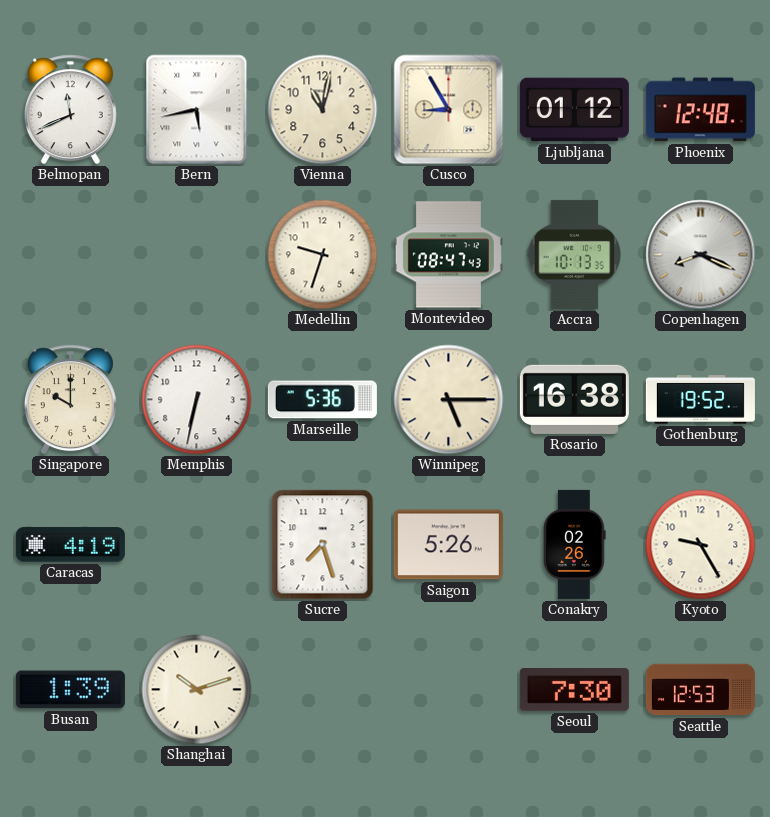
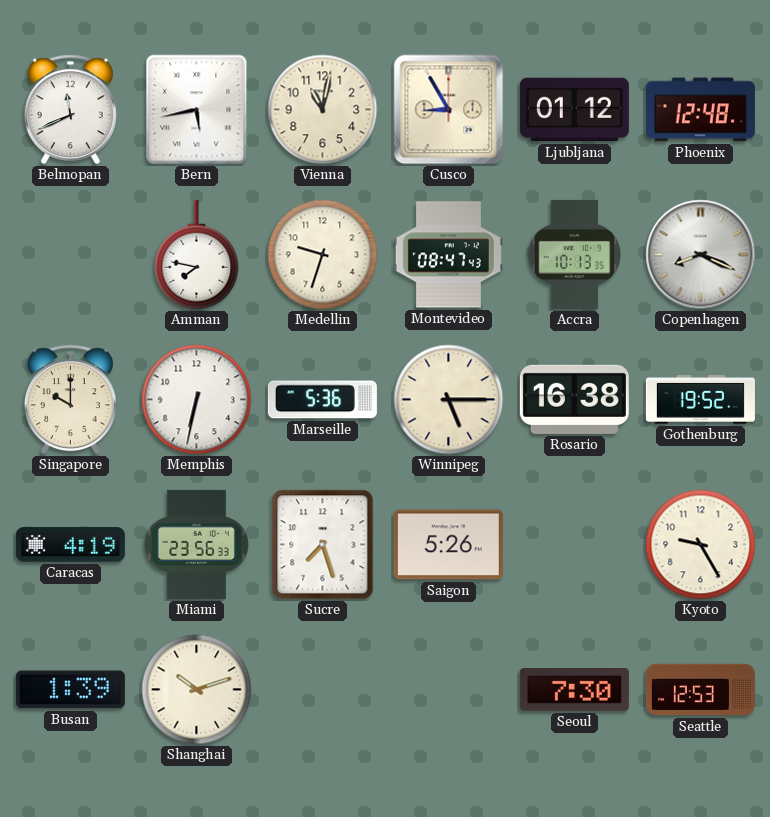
Amman: none -> 7:47
Miami: none -> 23:56
Conakry: 02:26 -> none
